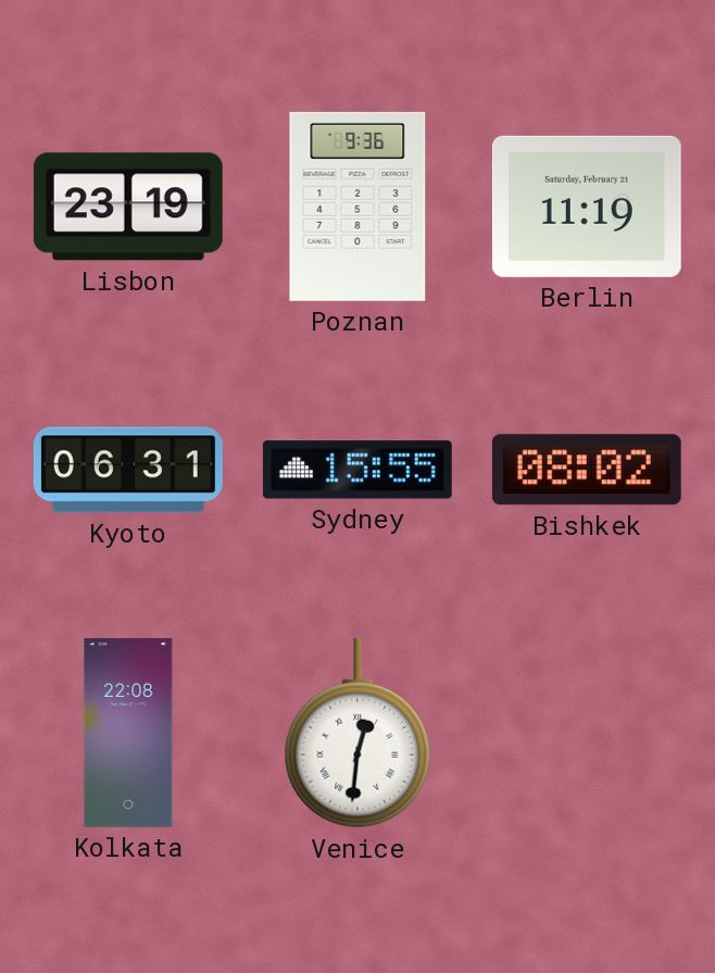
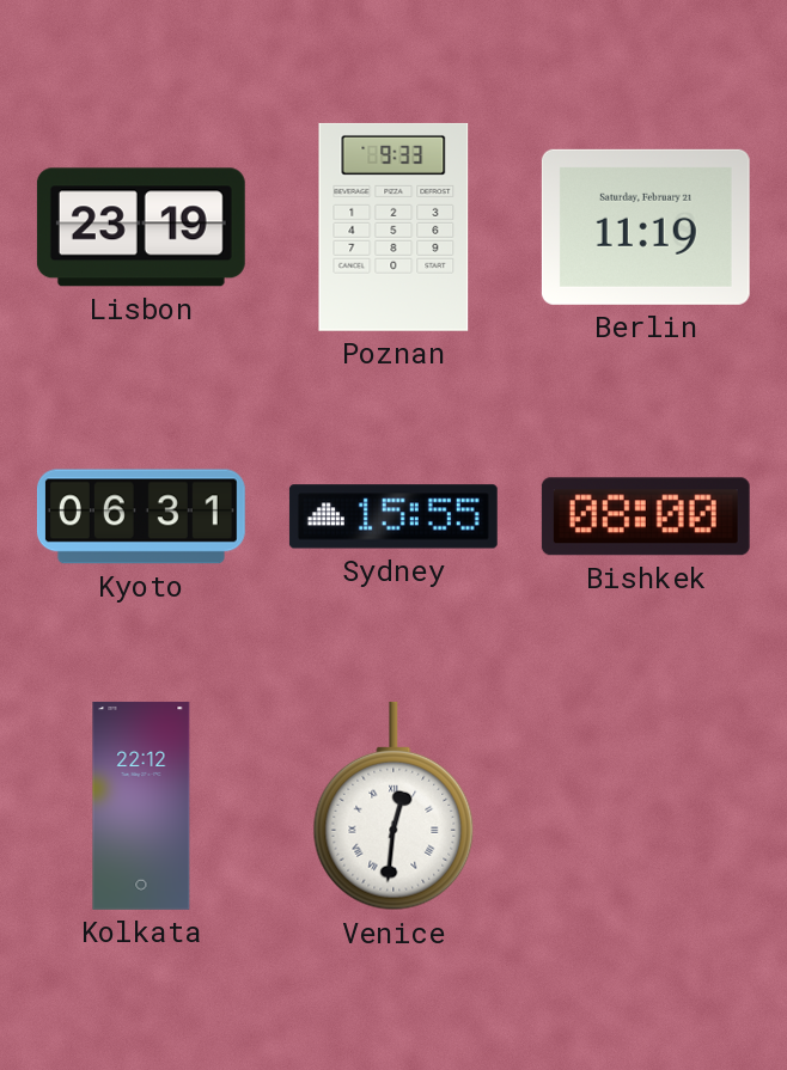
Poznan: 9:36 -> 9:33
Bishkek: 08:02 -> 08:00
Kolkata: 22:08 -> 22:12
